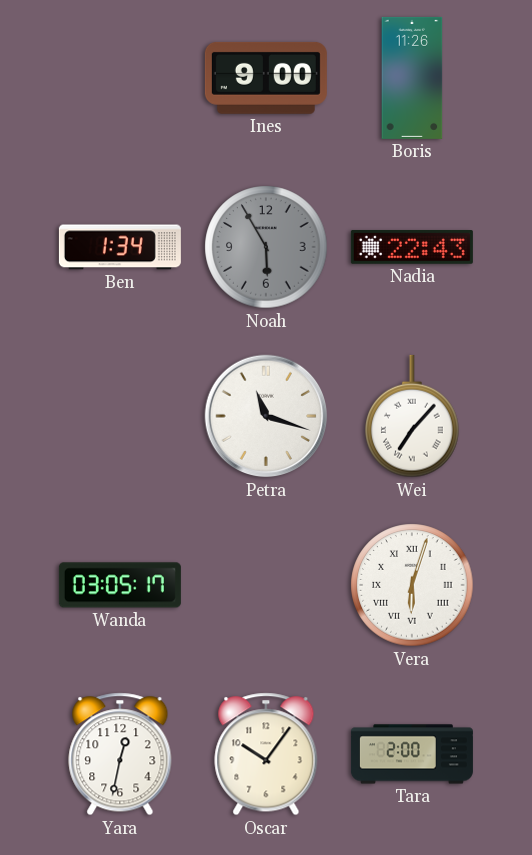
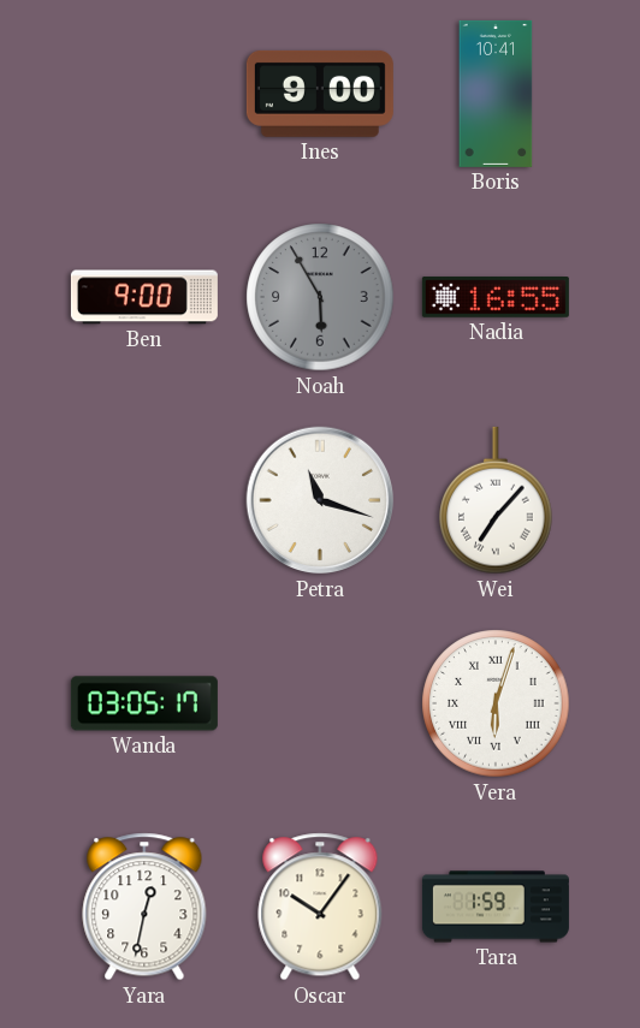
Boris: 11:26 -> 10:41
Ben: 1:34 -> 9:00
Nadia: 22:43 -> 16:55
Tara: 2:00 -> 1:59
